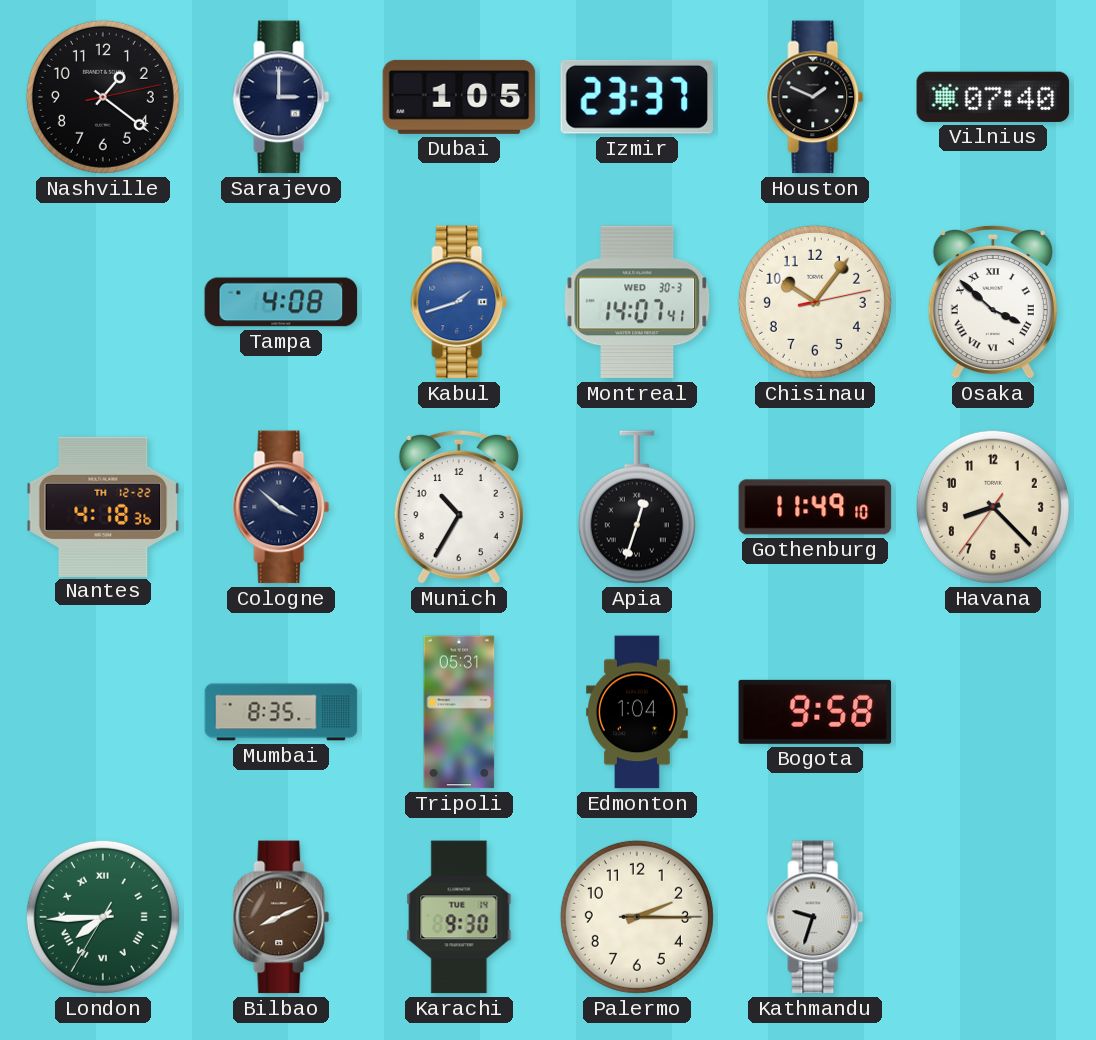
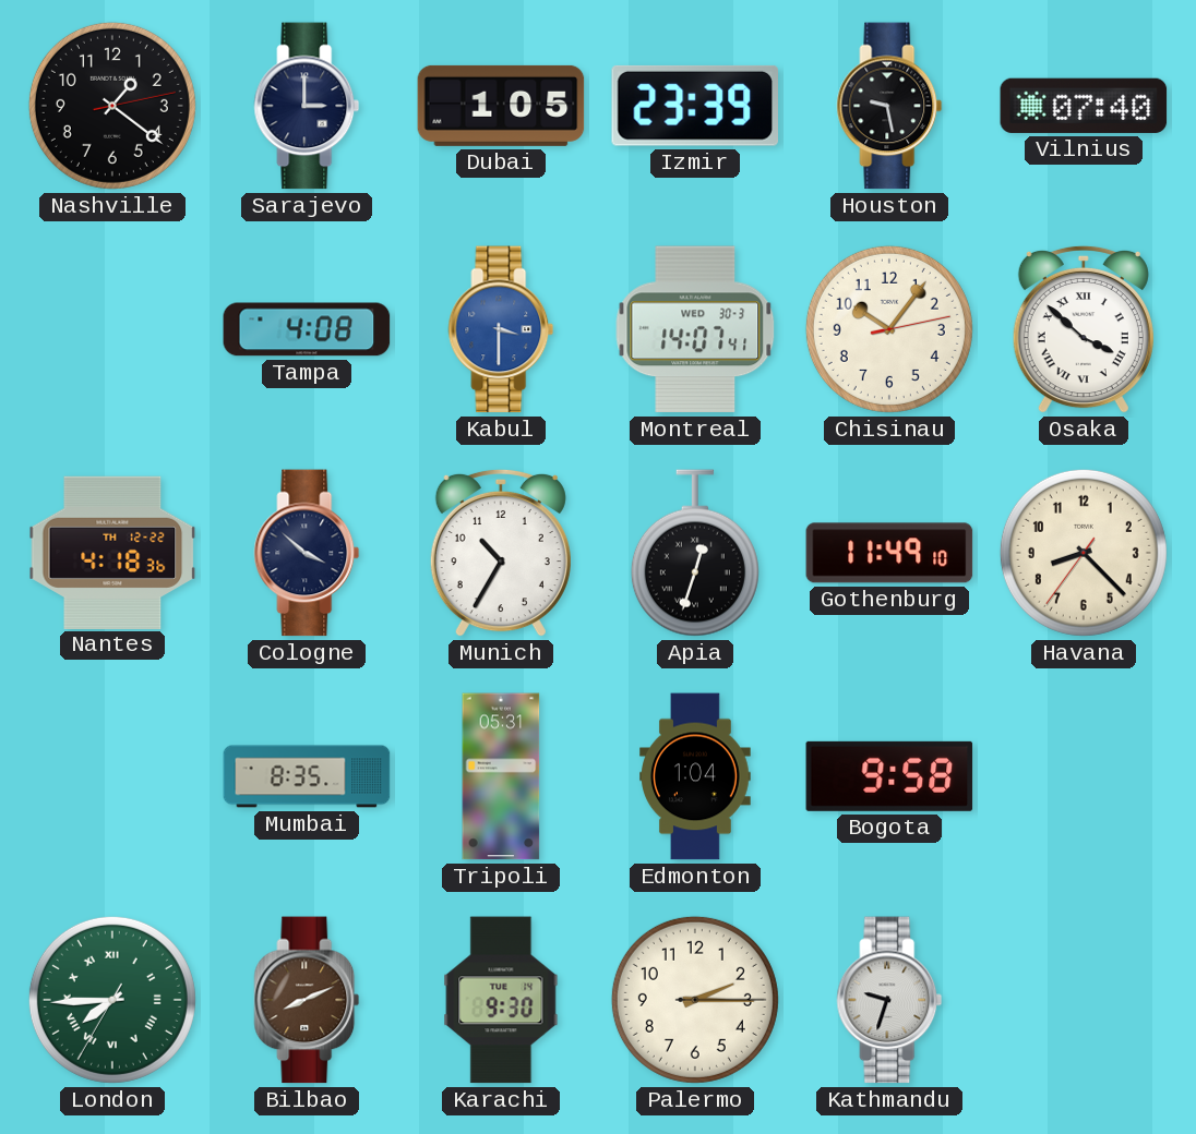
Izmir: 23:37 -> 23:39
Houston: 1:49 -> 9:28
Kabul: 1:42 -> 3:30
